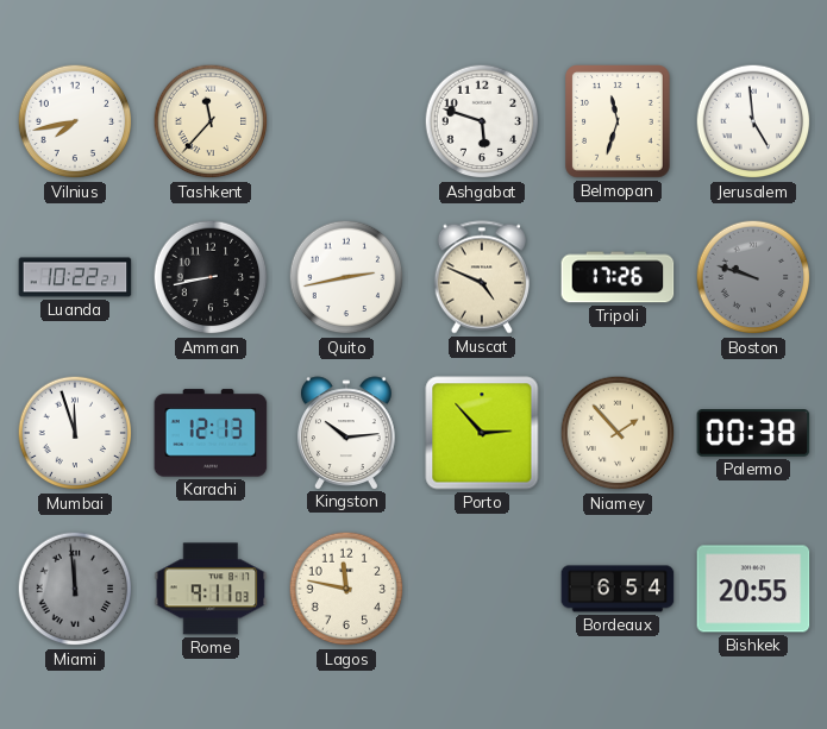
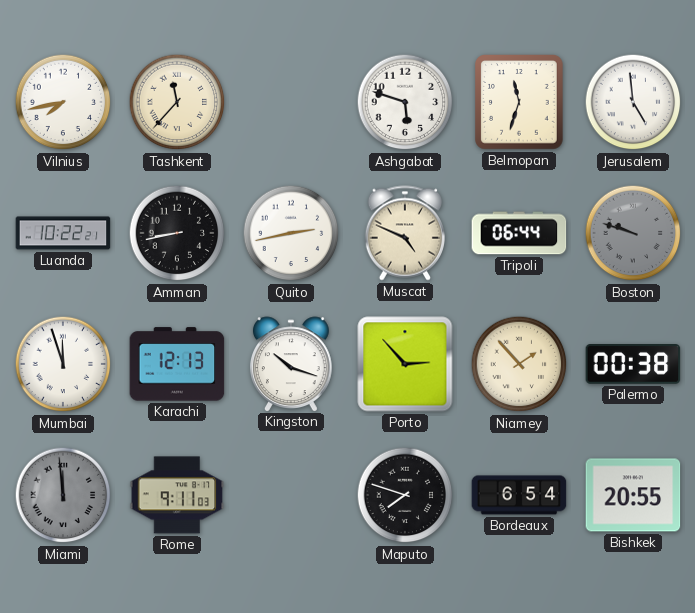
Tripoli: 17:26 -> 06:44
Kingston: 10:14 -> 10:18
Lagos: 11:47 -> none
Maputo: none -> 7:48
